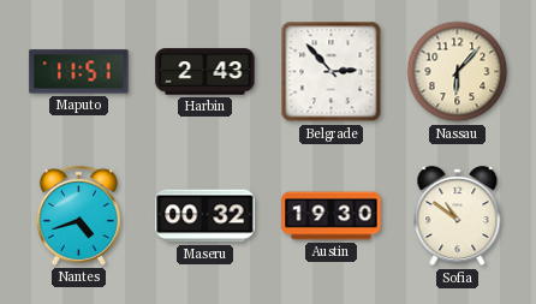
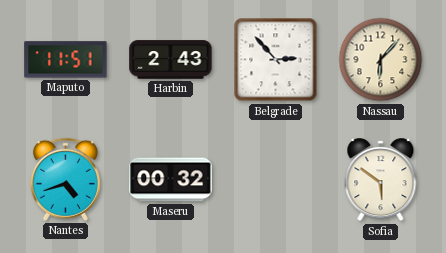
Austin: 19:30 -> none
Sofia: 10:51 -> 5:51
